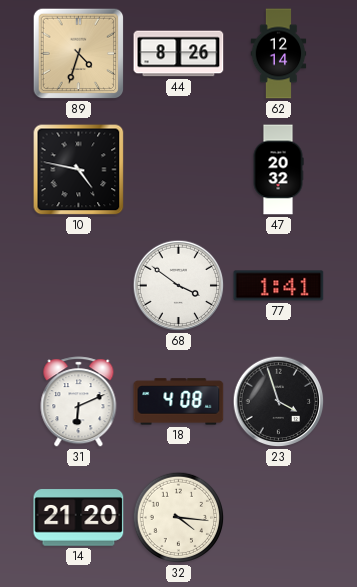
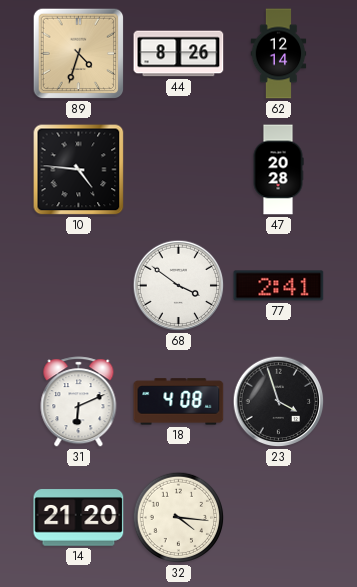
10: 4:47 -> 4:46
47: 20:32 -> 20:28
77: 1:41 -> 2:41
